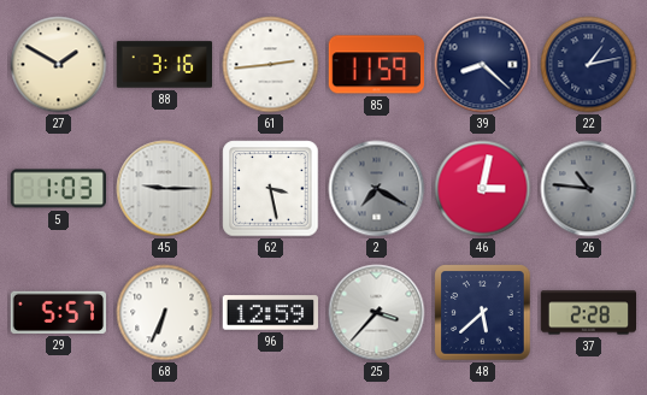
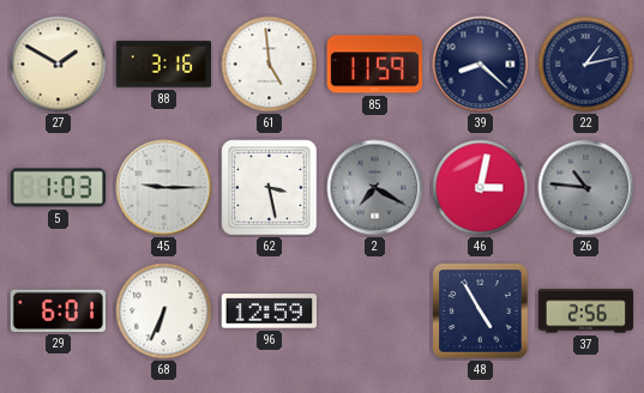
61: 2:44 -> 4:59
29: 5:57 -> 6:01
25: 3:37 -> none
48: 5:38 -> 4:55
37: 2:28 -> 2:56
